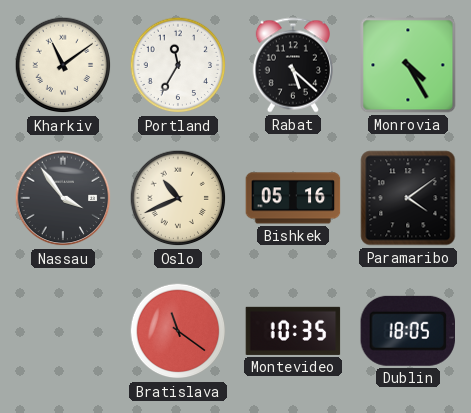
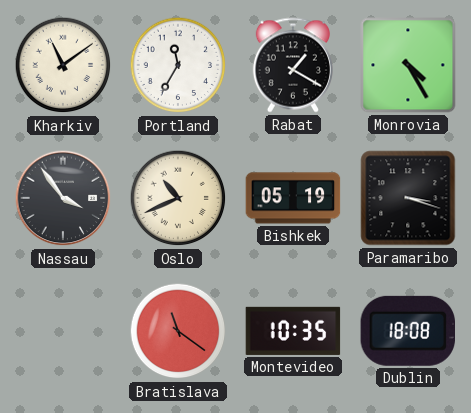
Rabat: 5:22 -> 1:20
Bishkek: 05:16 -> 05:19
Paramaribo: 4:09 -> 3:18
Dublin: 18:05 -> 18:08
